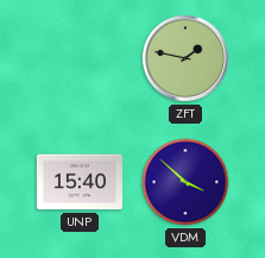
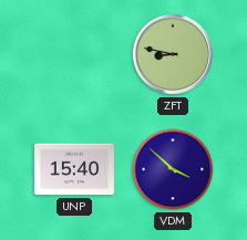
ZFT: 1:47 -> 8:47
